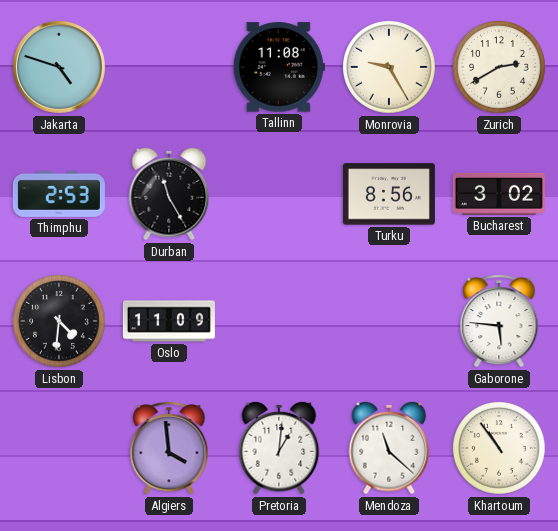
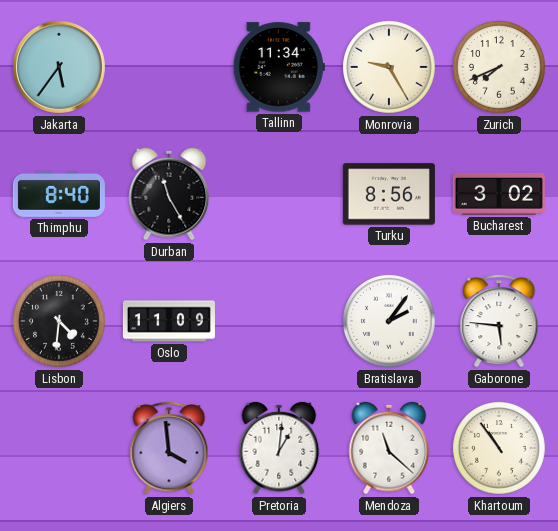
Jakarta: 4:48 -> 5:36
Tallinn: 11:08 -> 11:34
Zurich: 2:40 -> 7:41
Thimphu: 2:53 -> 8:40
Bratislava: none -> 2:06
